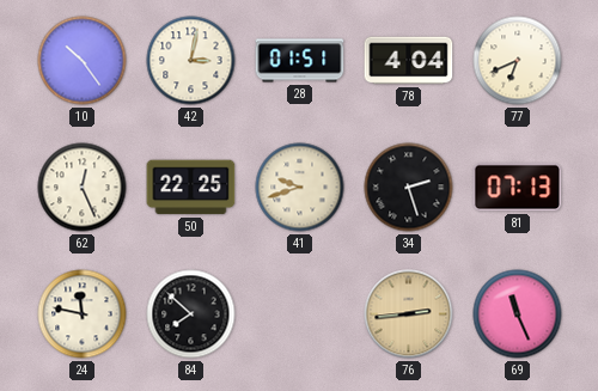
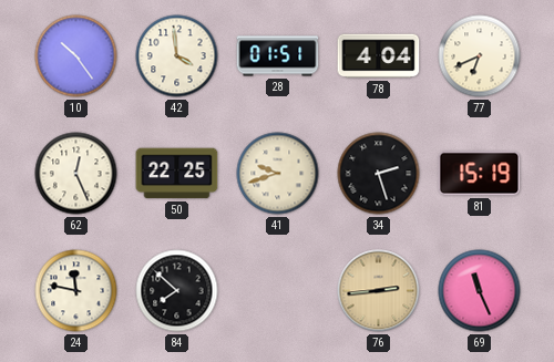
42: 3:02 -> 3:59
81: 07:13 -> 15:19
